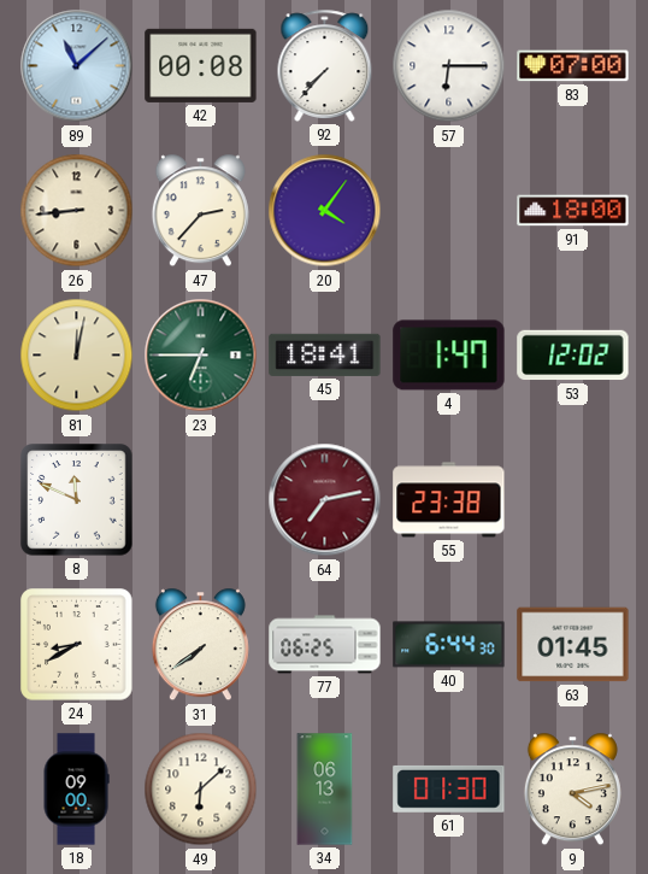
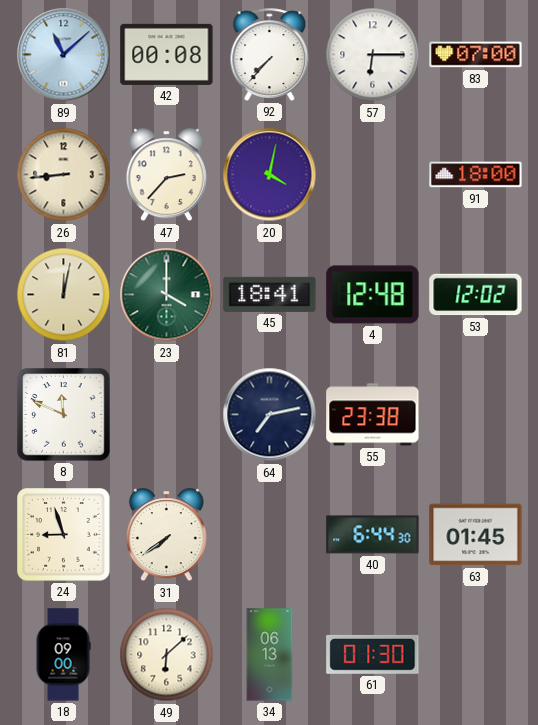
20: 4:06 -> 4:02
23: 6:45 -> 4:00
4: 1:47 -> 12:48
64 dial: burgundy -> navy
24: 8:40 -> 8:57
77: 06:25 -> none
9: 4:13 -> none
